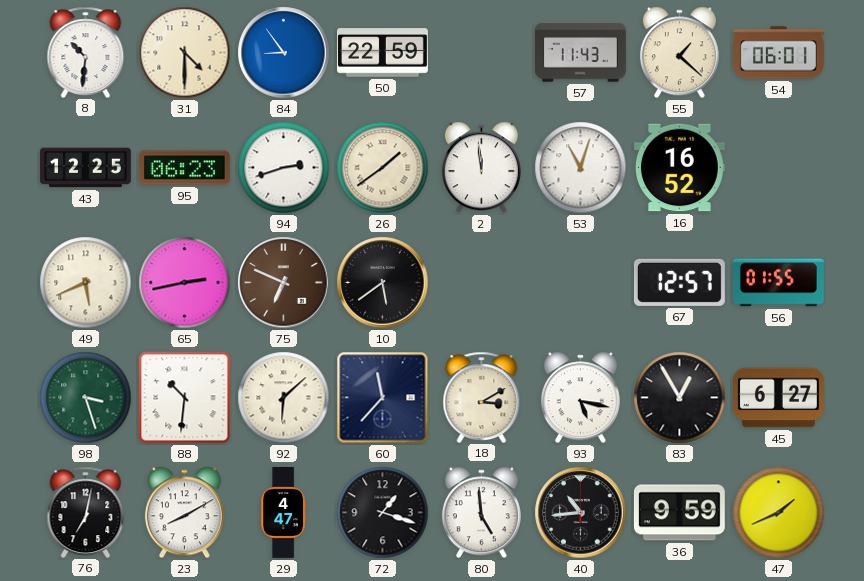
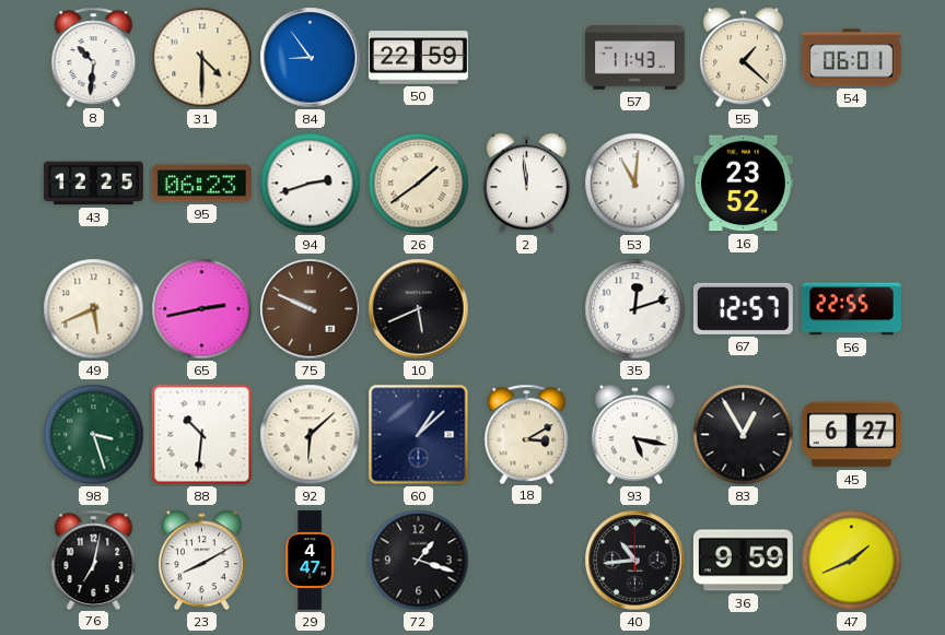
53: 11:03 -> 11:01
16: 16:52 -> 23:52
75: 6:49 -> 9:49
10: 5:39 -> 5:41
35: none -> 12:12
56: 01:55 -> 22:55
60: 11:37 -> 1:08
80: 4:59 -> none
